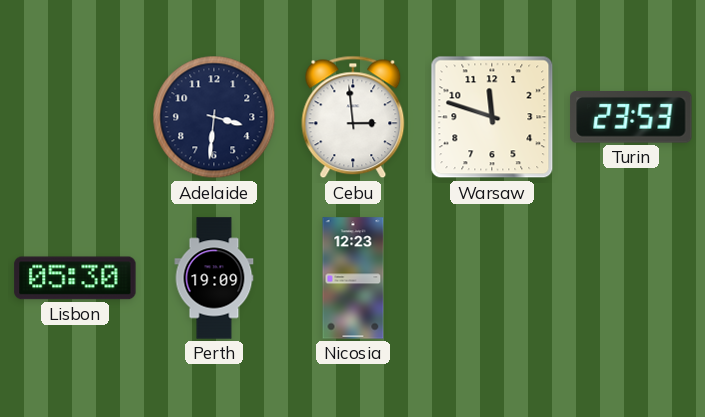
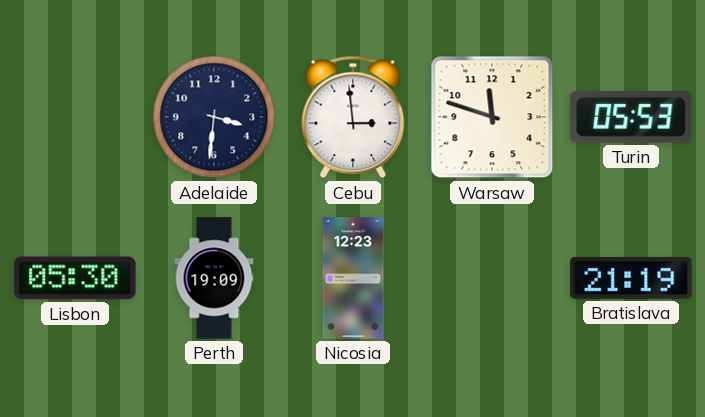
Turin: 23:53 -> 05:53
Bratislava: none -> 21:19
